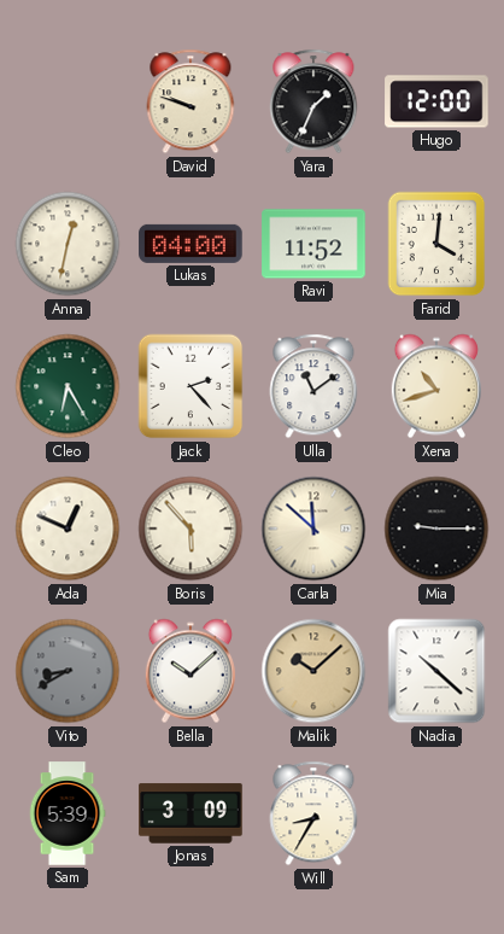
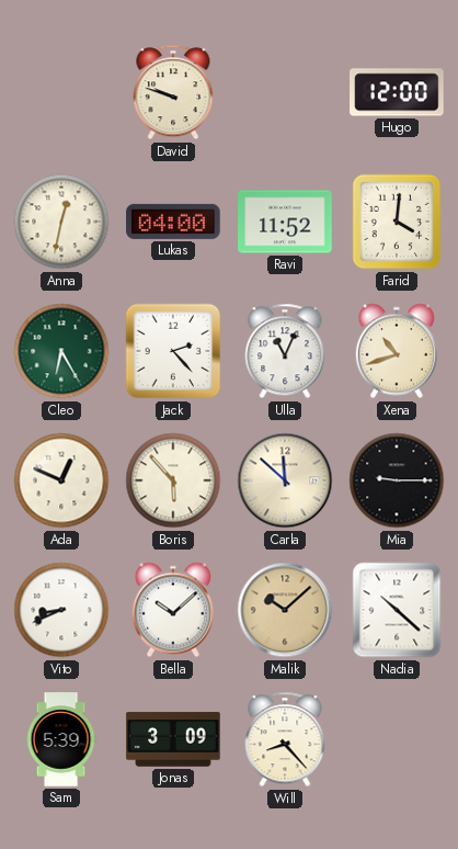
Yara: 1:34 -> none
Ulla: 11:09 -> 11:04
Vito: 8:40 -> 8:41
Vito dial: grey -> white
Will: 8:35 -> 8:23
